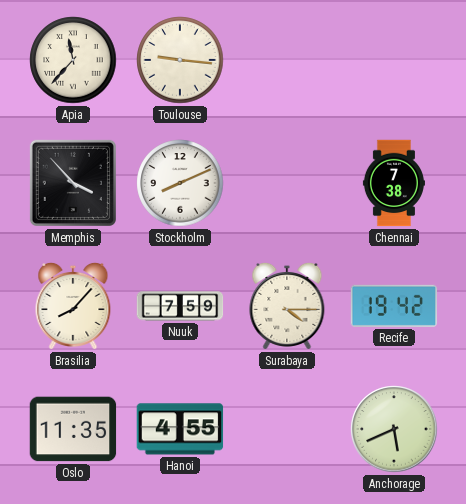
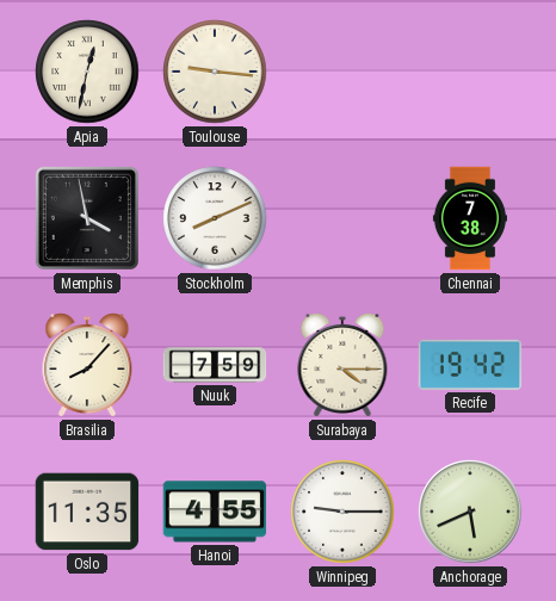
Apia: 11:37 -> 12:32
Memphis: 3:53 -> 3:58
Winnipeg: none -> 9:15
